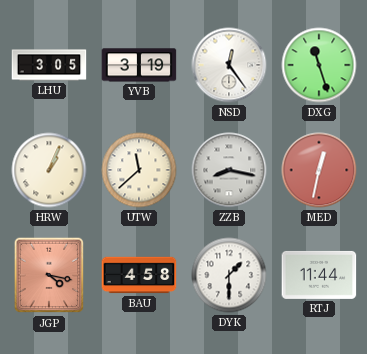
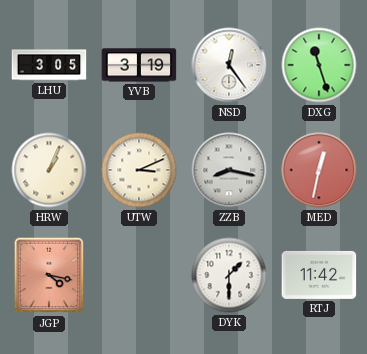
UTW: 11:38 -> 3:11
BAU: 4:58 -> none
RTJ: 11:44 -> 11:42
